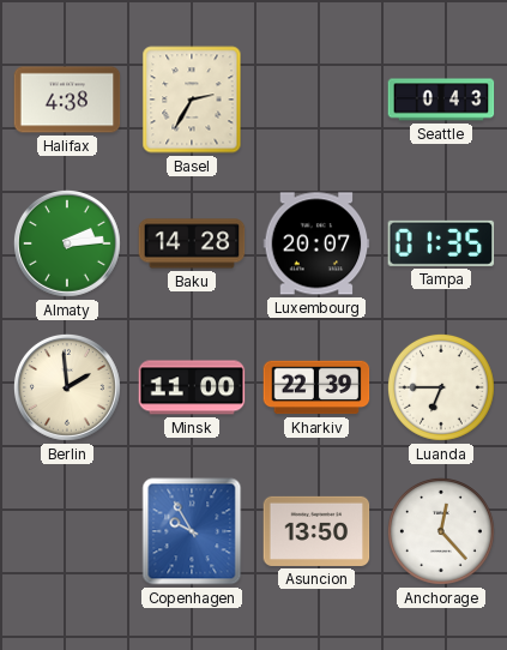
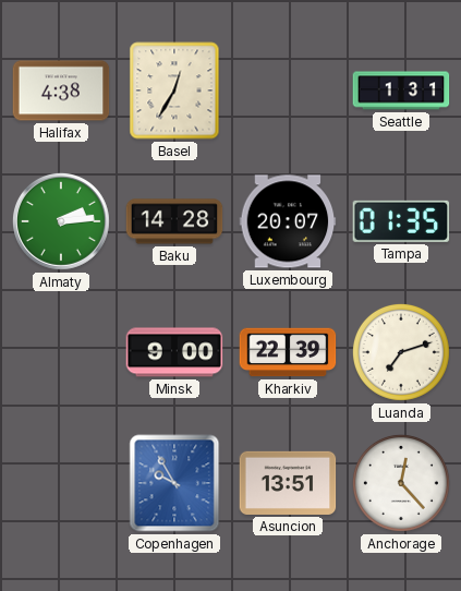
Basel: 2:35 -> 12:35
Seattle: 0:43 -> 1:31
Berlin: 1:59 -> none
Minsk: 11:00 -> 9:00
Luanda: 6:45 -> 7:12
Asuncion: 13:50 -> 13:51
